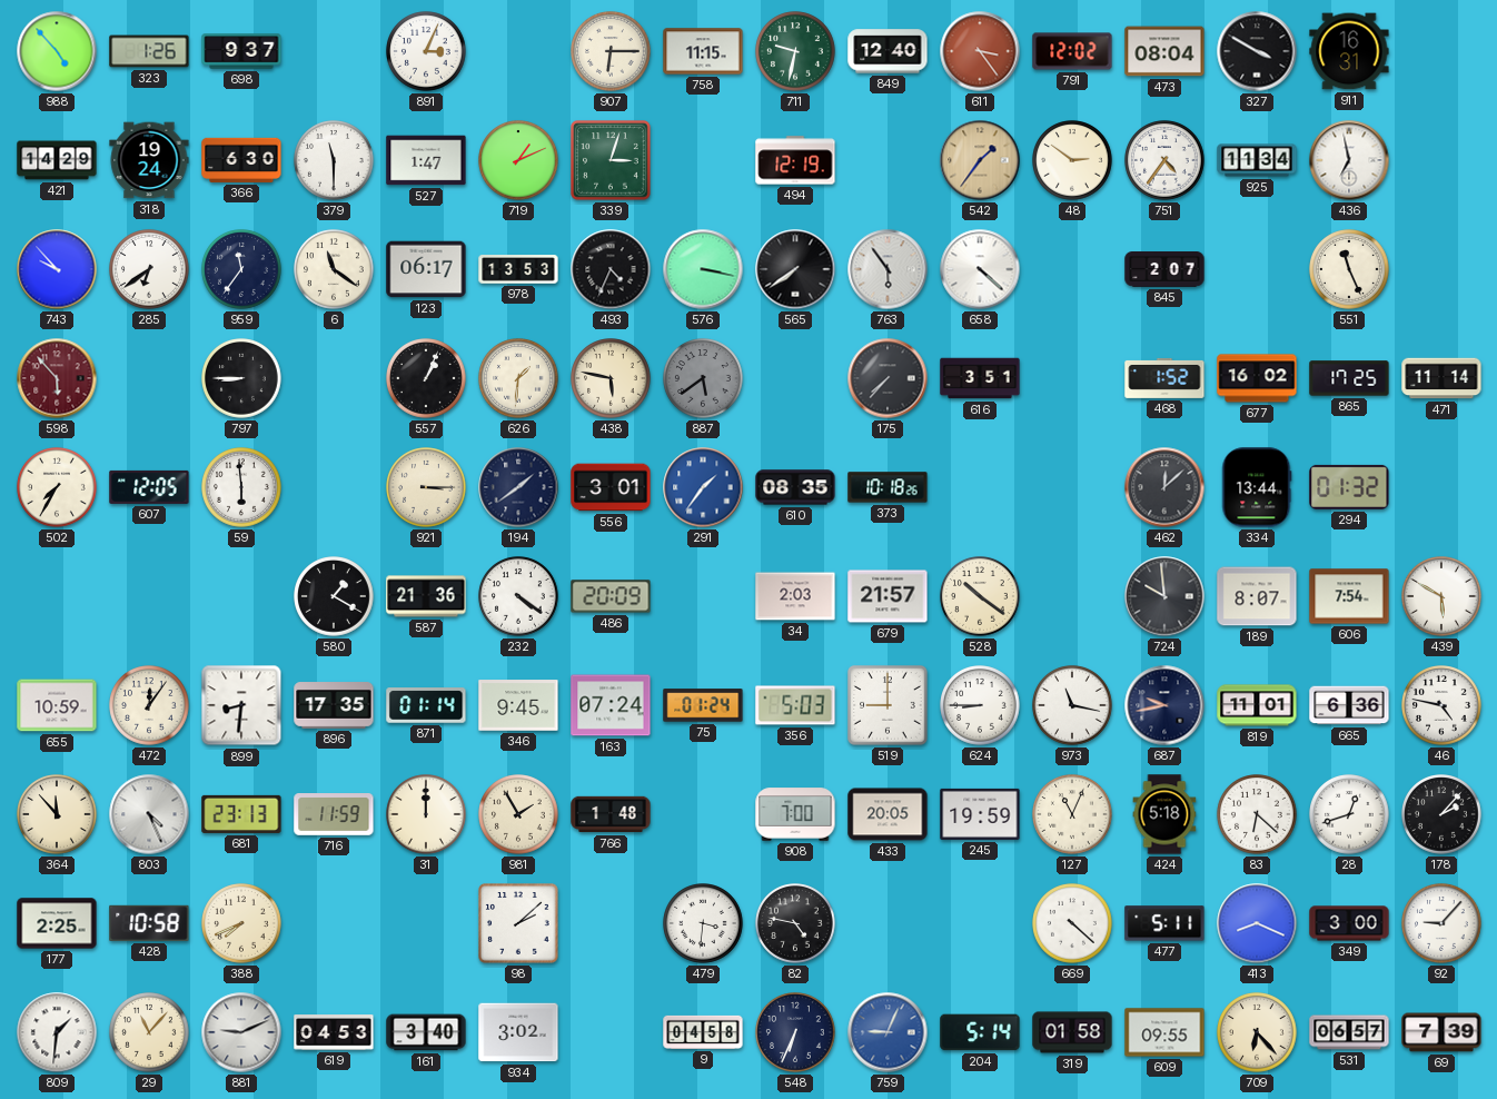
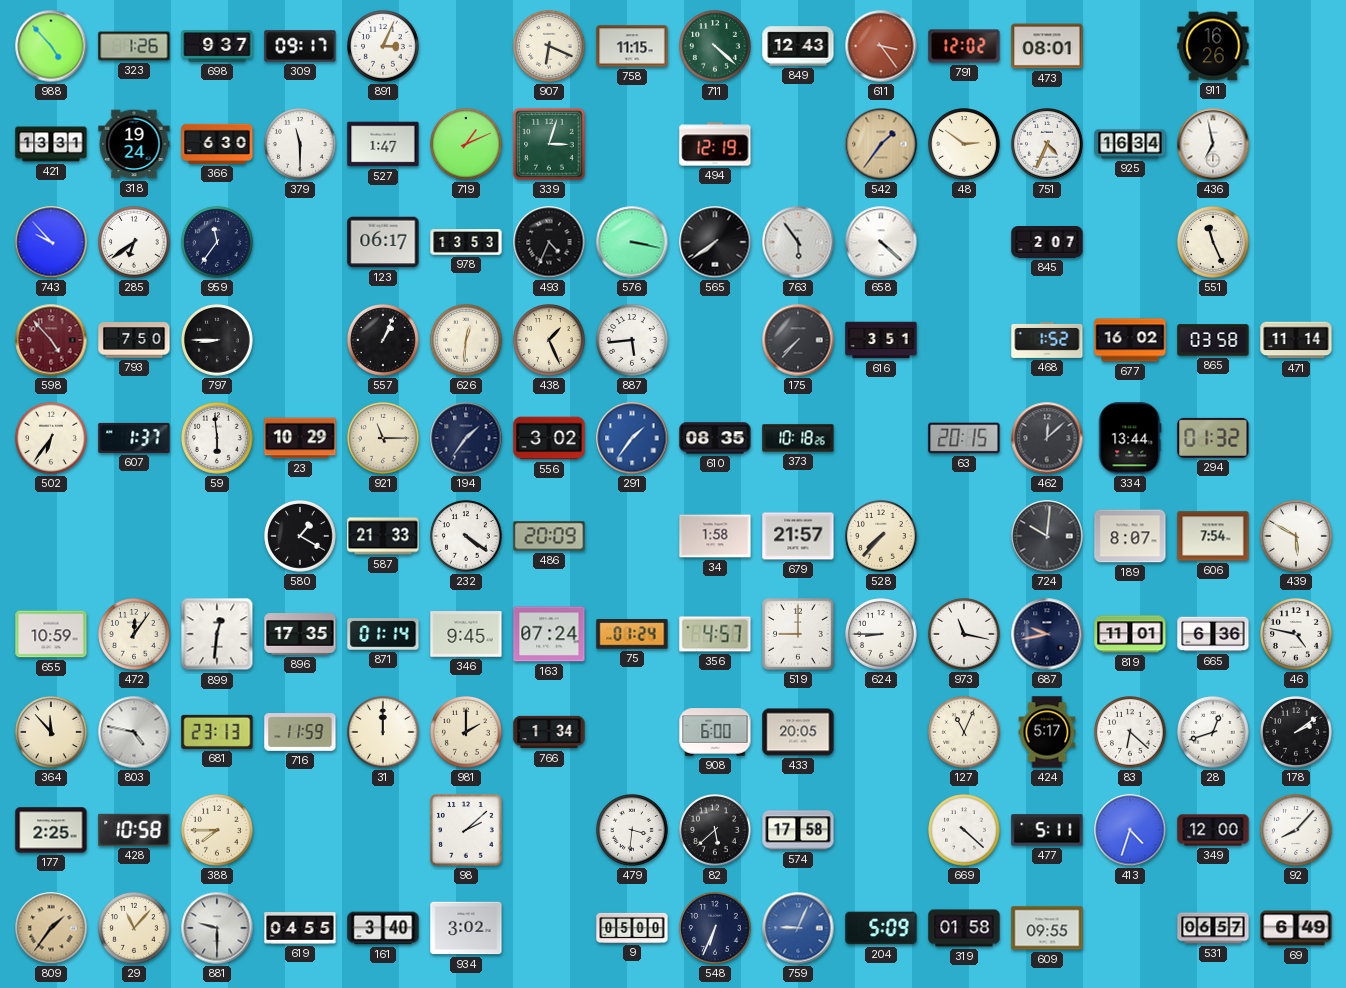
309: none -> 09:17
907: 6:15 -> 6:19
711: 9:32 -> 4:22
849: 12:40 -> 12:43
473: 08:04 -> 08:01
327: 3:50 -> none
911: 16:31 -> 16:26
421: 14:29 -> 13:31
751: 4:36 -> 4:34
925: 11:34 -> 16:34
6: 11:21 -> none
598: 5:53 -> 4:53
793: none -> 7:50
626: 1:31 -> 12:31
438: 5:47 -> 1:26
887: 5:39 -> 5:44
887 dial: grey -> white
865: 17:25 -> 03:58
502: 7:35 -> 6:36
607: 12:05 -> 1:37
23: none -> 10:29
921: 3:15 -> 11:15
194: 1:39 -> 1:36
556: 3:01 -> 3:02
63: none -> 20:15
587: 21:36 -> 21:33
34: 2:03 -> 1:58
528: 10:21 -> 7:37
724: 9:59 -> 10:01
899: 8:31 -> 12:31
356: 5:03 -> 4:57
803: 4:26 -> 4:47
981: 1:55 -> 2:00
766: 1:48 -> 1:34
908: 7:00 -> 6:00
245: 19:59 -> none
424: 5:18 -> 5:17
178: 2:07 -> 2:09
388: 7:41 -> 7:45
82: 4:47 -> 5:38
574: none -> 17:58
413: 8:19 -> 4:33
349: 3:00 -> 12:00
92: 9:07 -> 8:07
809: 1:31 -> 1:36
809 dial: white -> champagne
881: 9:11 -> 9:30
619: 04:53 -> 04:55
9: 04:58 -> 05:00
204: 5:14 -> 5:09
709: 6:23 -> none
69: 7:39 -> 6:49
